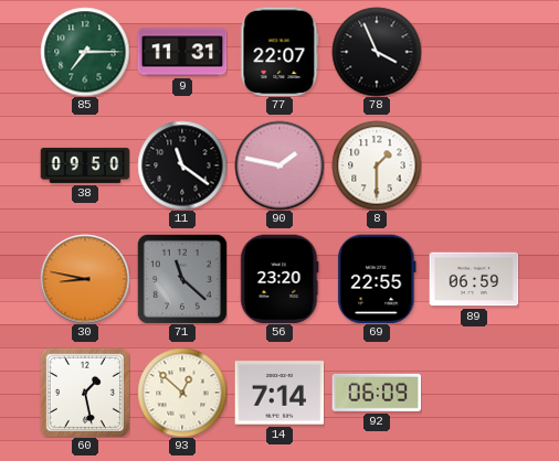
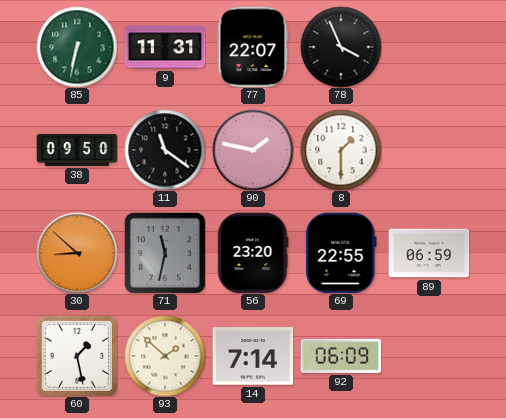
85: 7:15 -> 6:32
30: 8:47 -> 8:52
71: 11:22 -> 11:32
93: 12:52 -> 1:52
